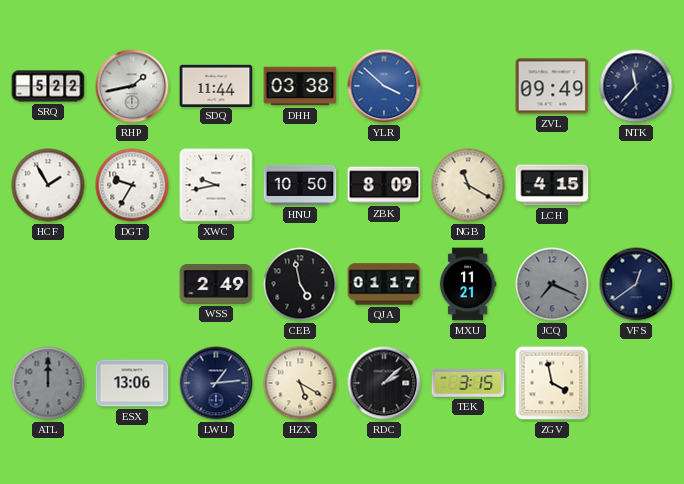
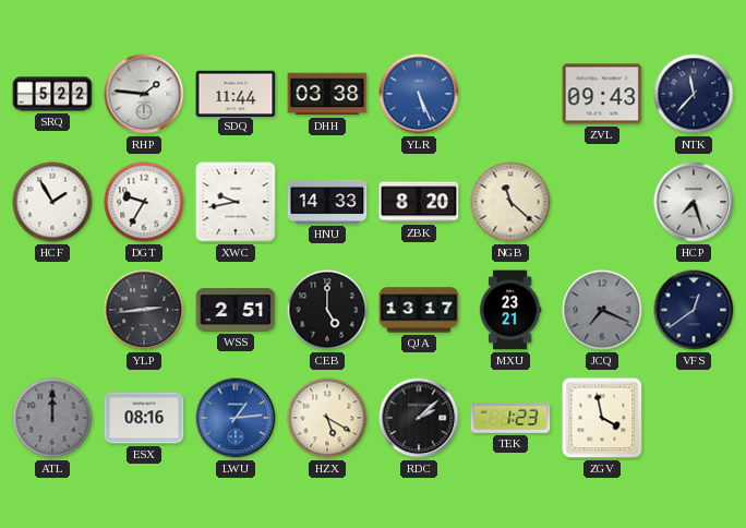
RHP: 1:43 -> 1:46
YLR: 3:52 -> 5:26
ZVL: 09:49 -> 09:43
HNU: 10:50 -> 14:33
ZBK: 8:09 -> 8:20
NGB: 11:20 -> 11:22
LCH: 4:15 -> none
HCP: none -> 7:27
YLP: none -> 2:44
WSS: 2:49 -> 2:51
CEB: 4:58 -> 5:00
QJA: 01:17 -> 13:17
MXU: 11:21 -> 23:21
ESX: 13:06 -> 08:16
LWU dial: navy -> blue
TEK: 3:15 -> 1:23
